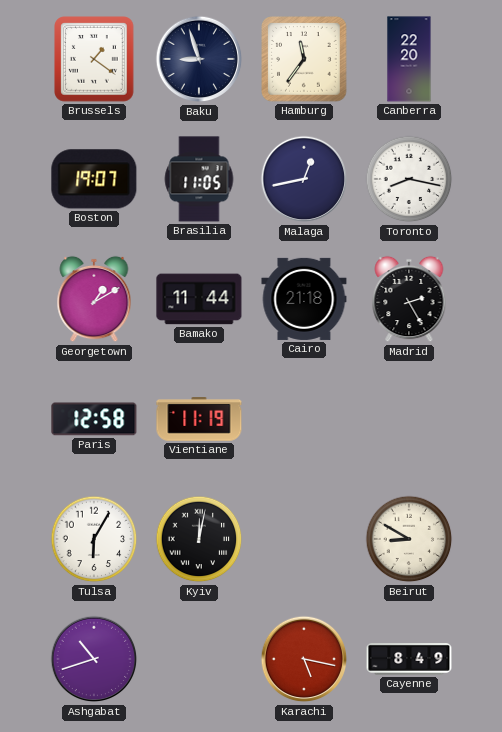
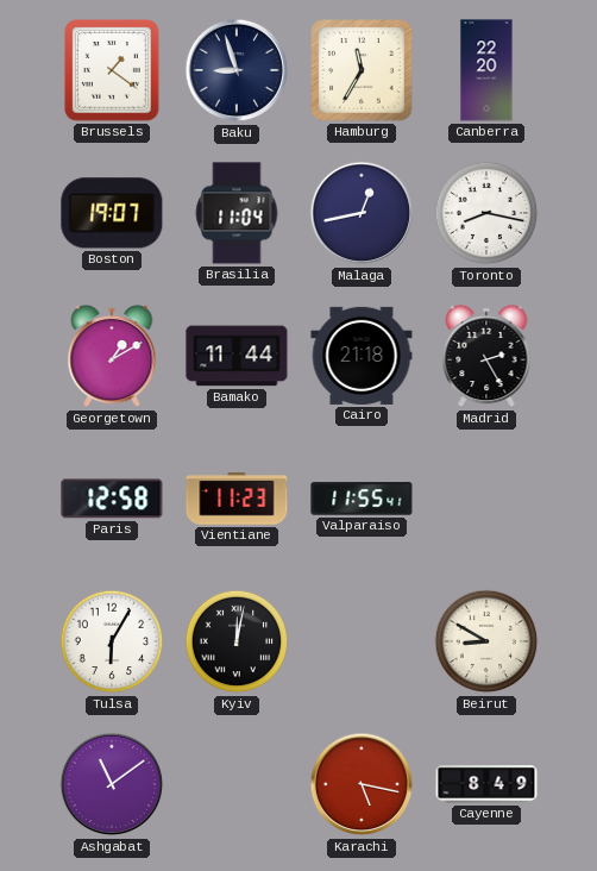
Hamburg: 11:36 -> 11:35
Brasilia: 11:05 -> 11:04
Vientiane: 11:19 -> 11:23
Valparaiso: none -> 11:55
Ashgabat: 10:42 -> 11:09
